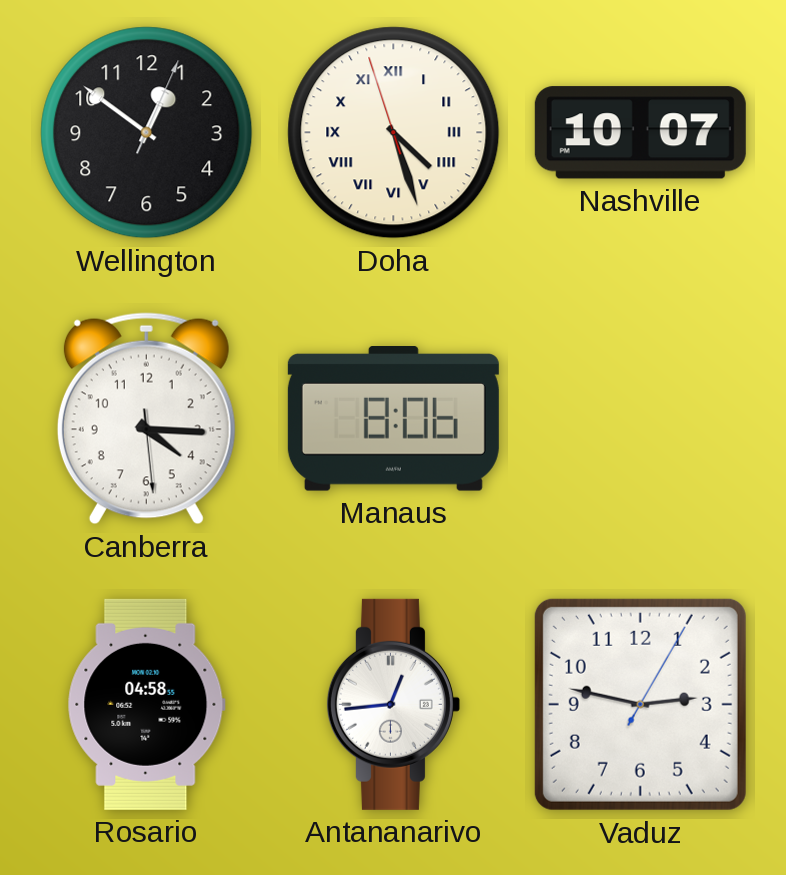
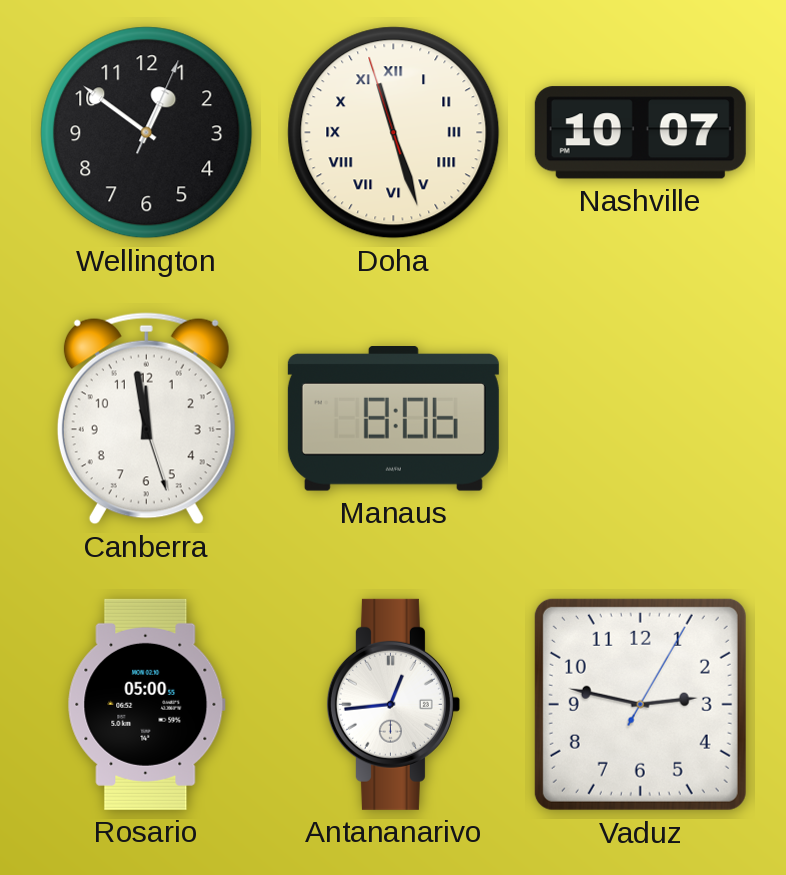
Doha: 4:26 -> 11:26
Canberra: 4:15 -> 11:58
Rosario: 04:58 -> 05:00
